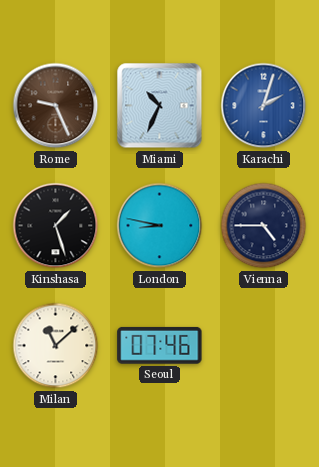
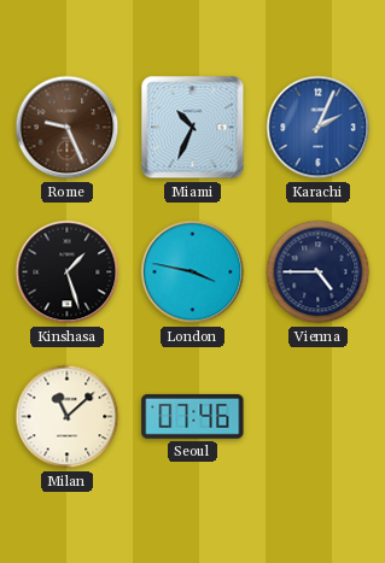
Karachi: 2:03 -> 2:04
London: 8:47 -> 3:47
